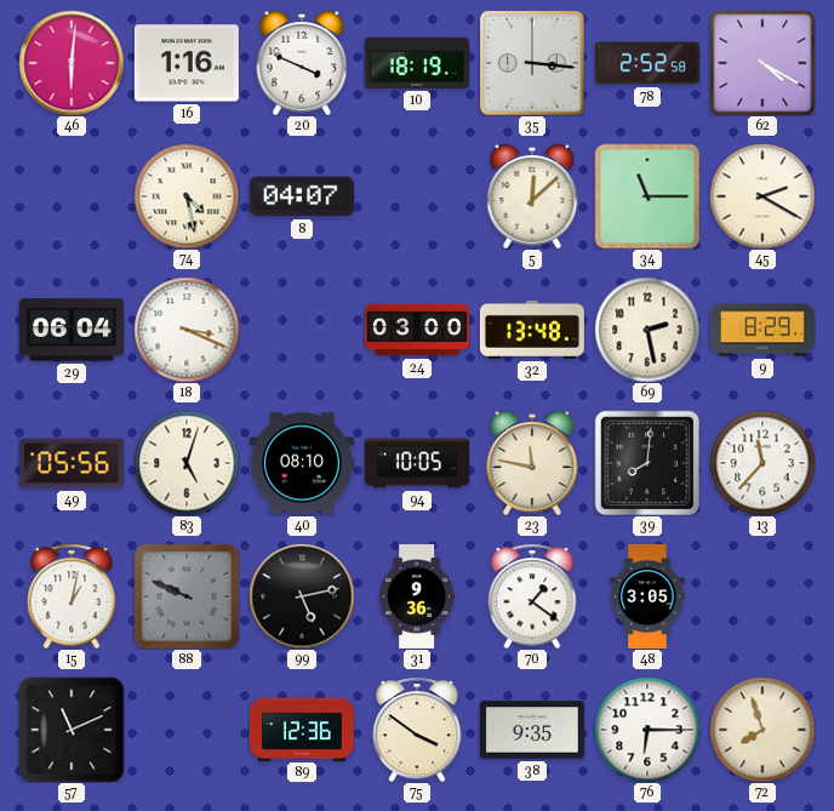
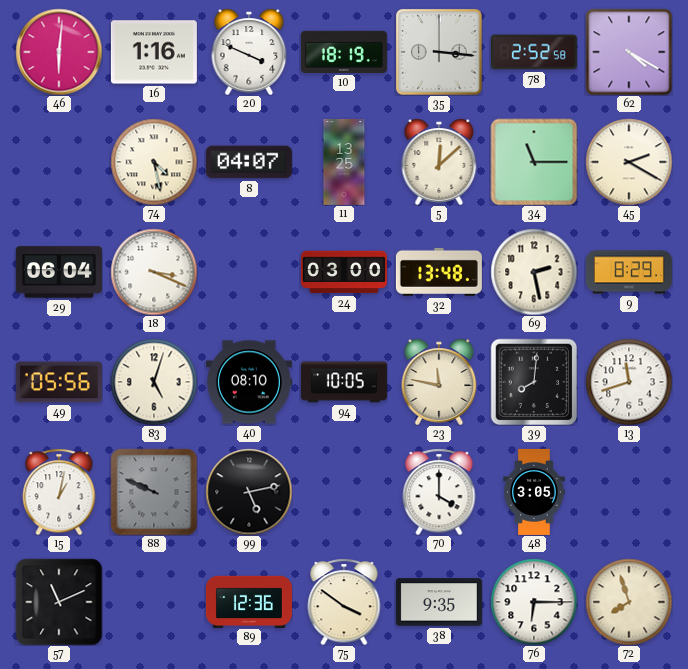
11: none -> 13:25
13: 11:37 -> 11:42
31: 9:36 -> none
70: 1:21 -> 4:00
